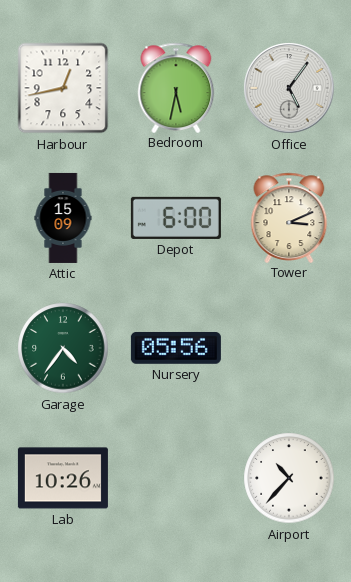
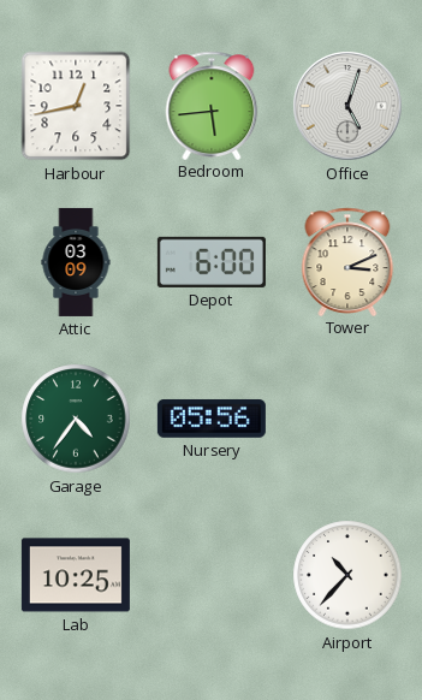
Bedroom: 5:32 -> 5:44
Office: 5:06 -> 5:03
Attic: 15:09 -> 03:09
Lab: 10:26 -> 10:25
